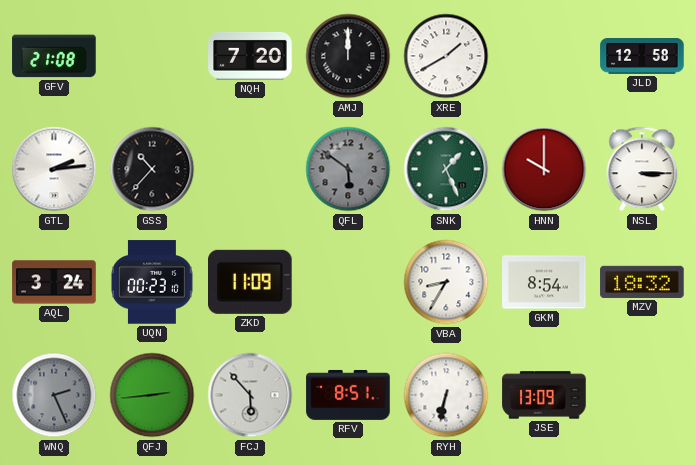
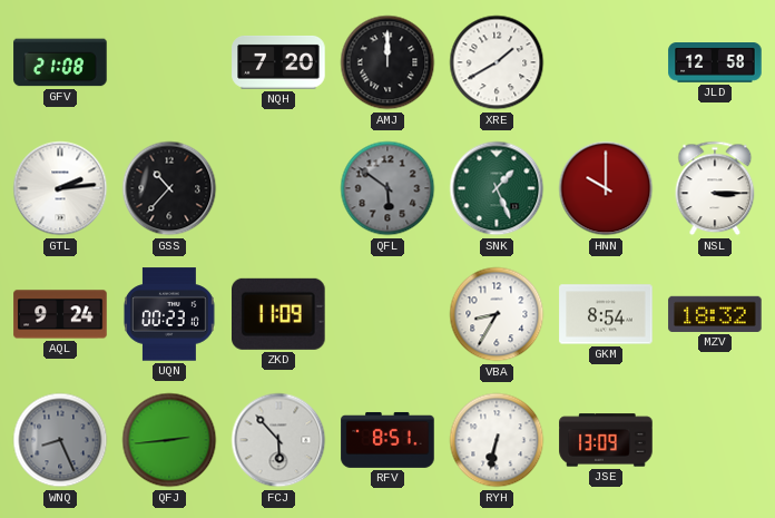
AQL: 3:24 -> 9:24
WNQ: 2:26 -> 8:26
